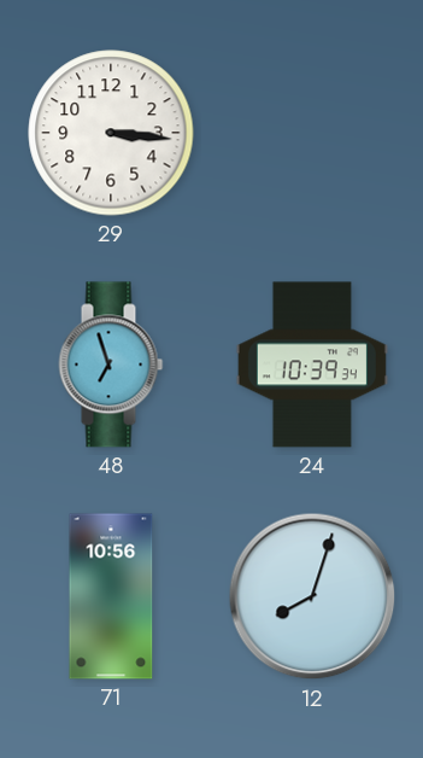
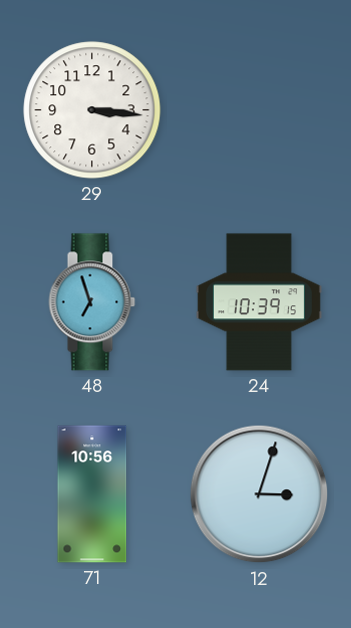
24: 10:39:34 -> 10:39:15
12: 8:03 -> 3:03
